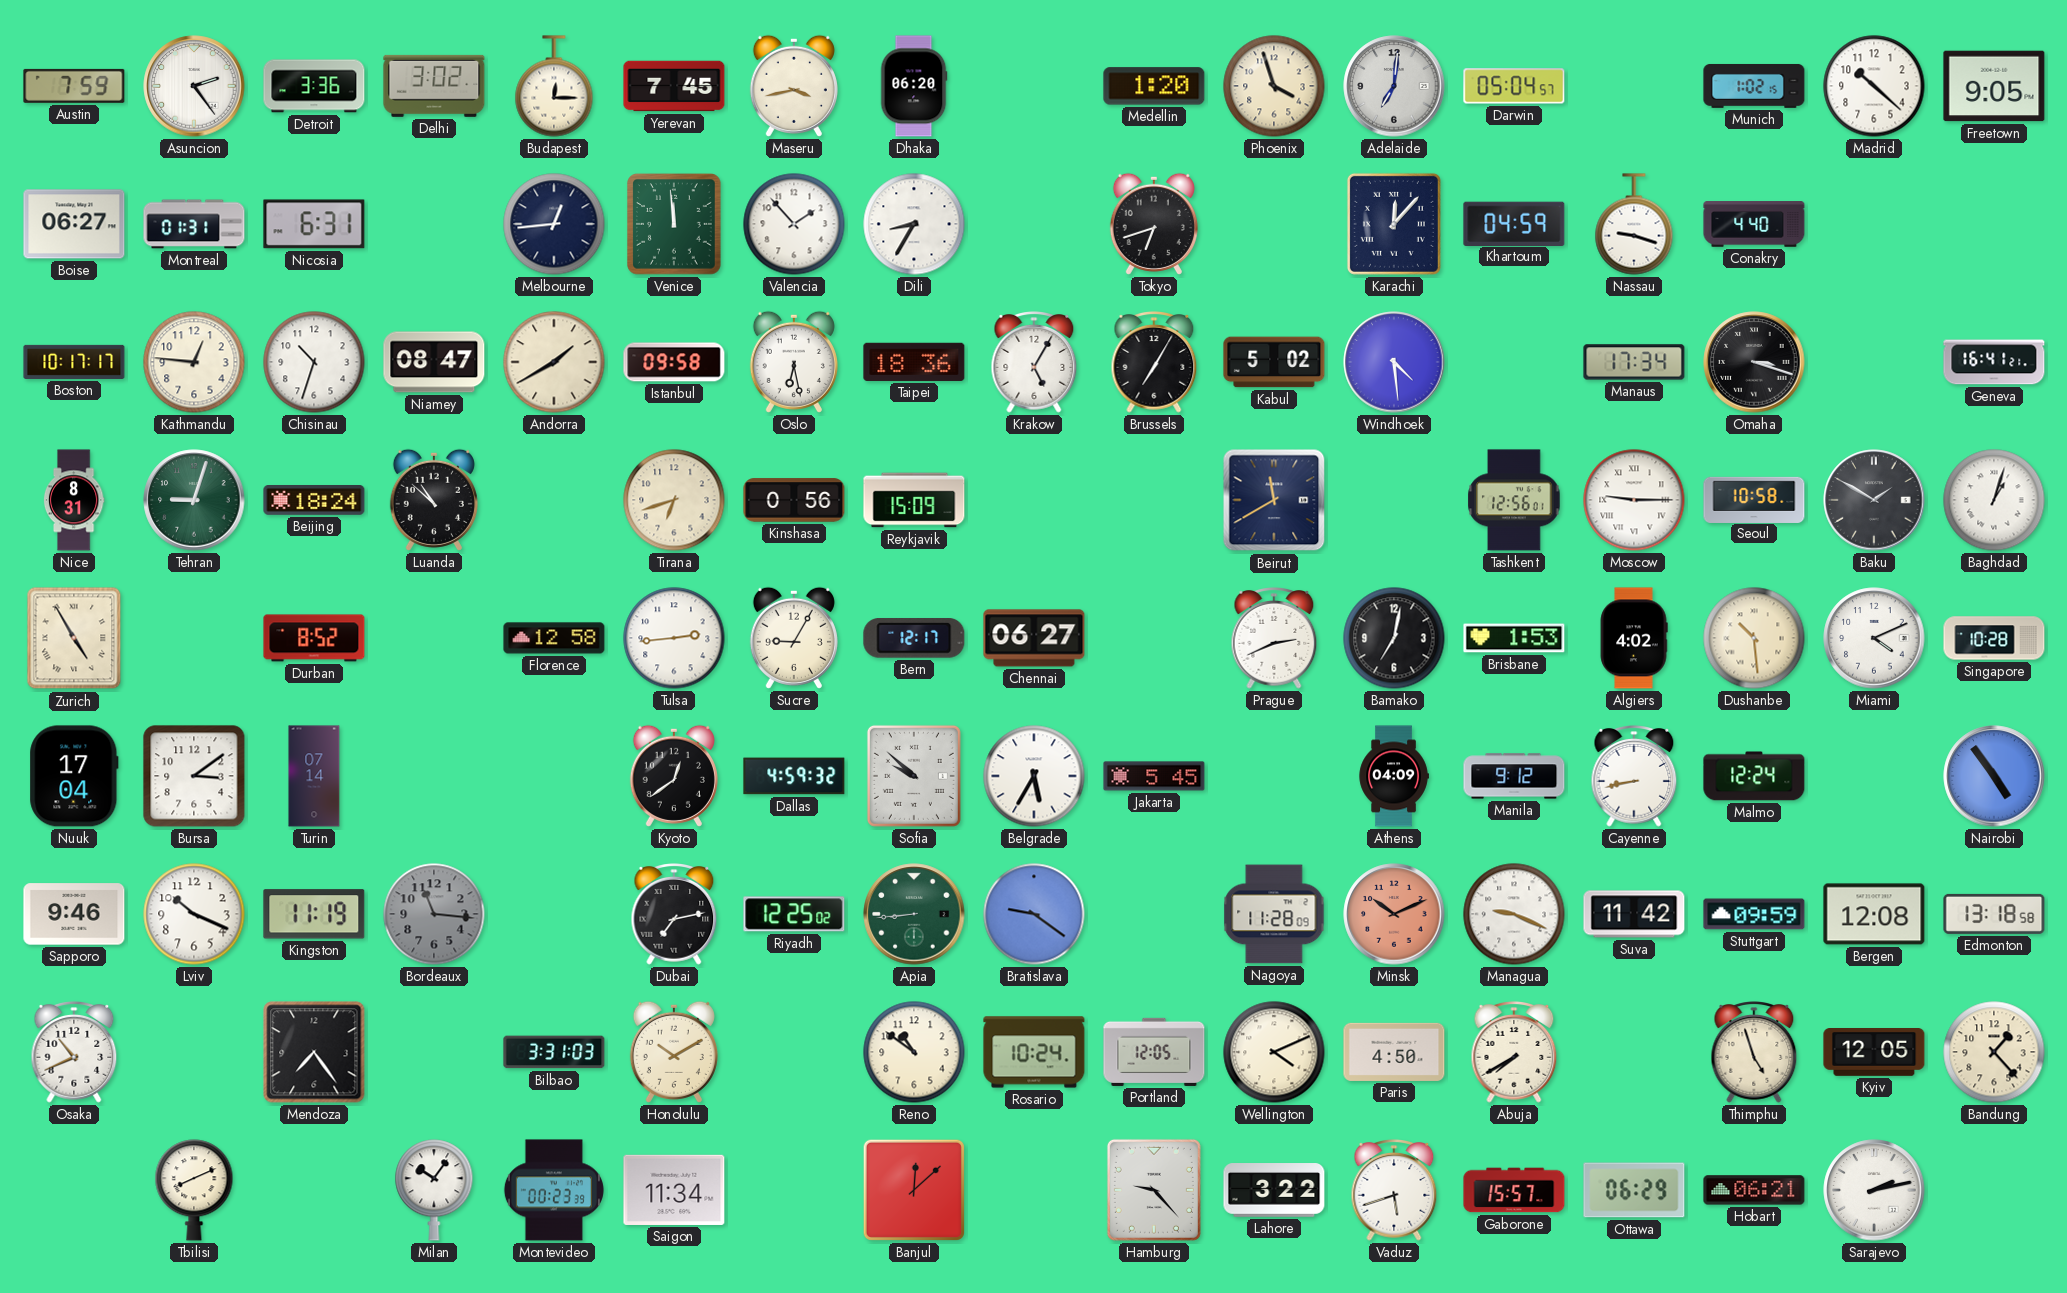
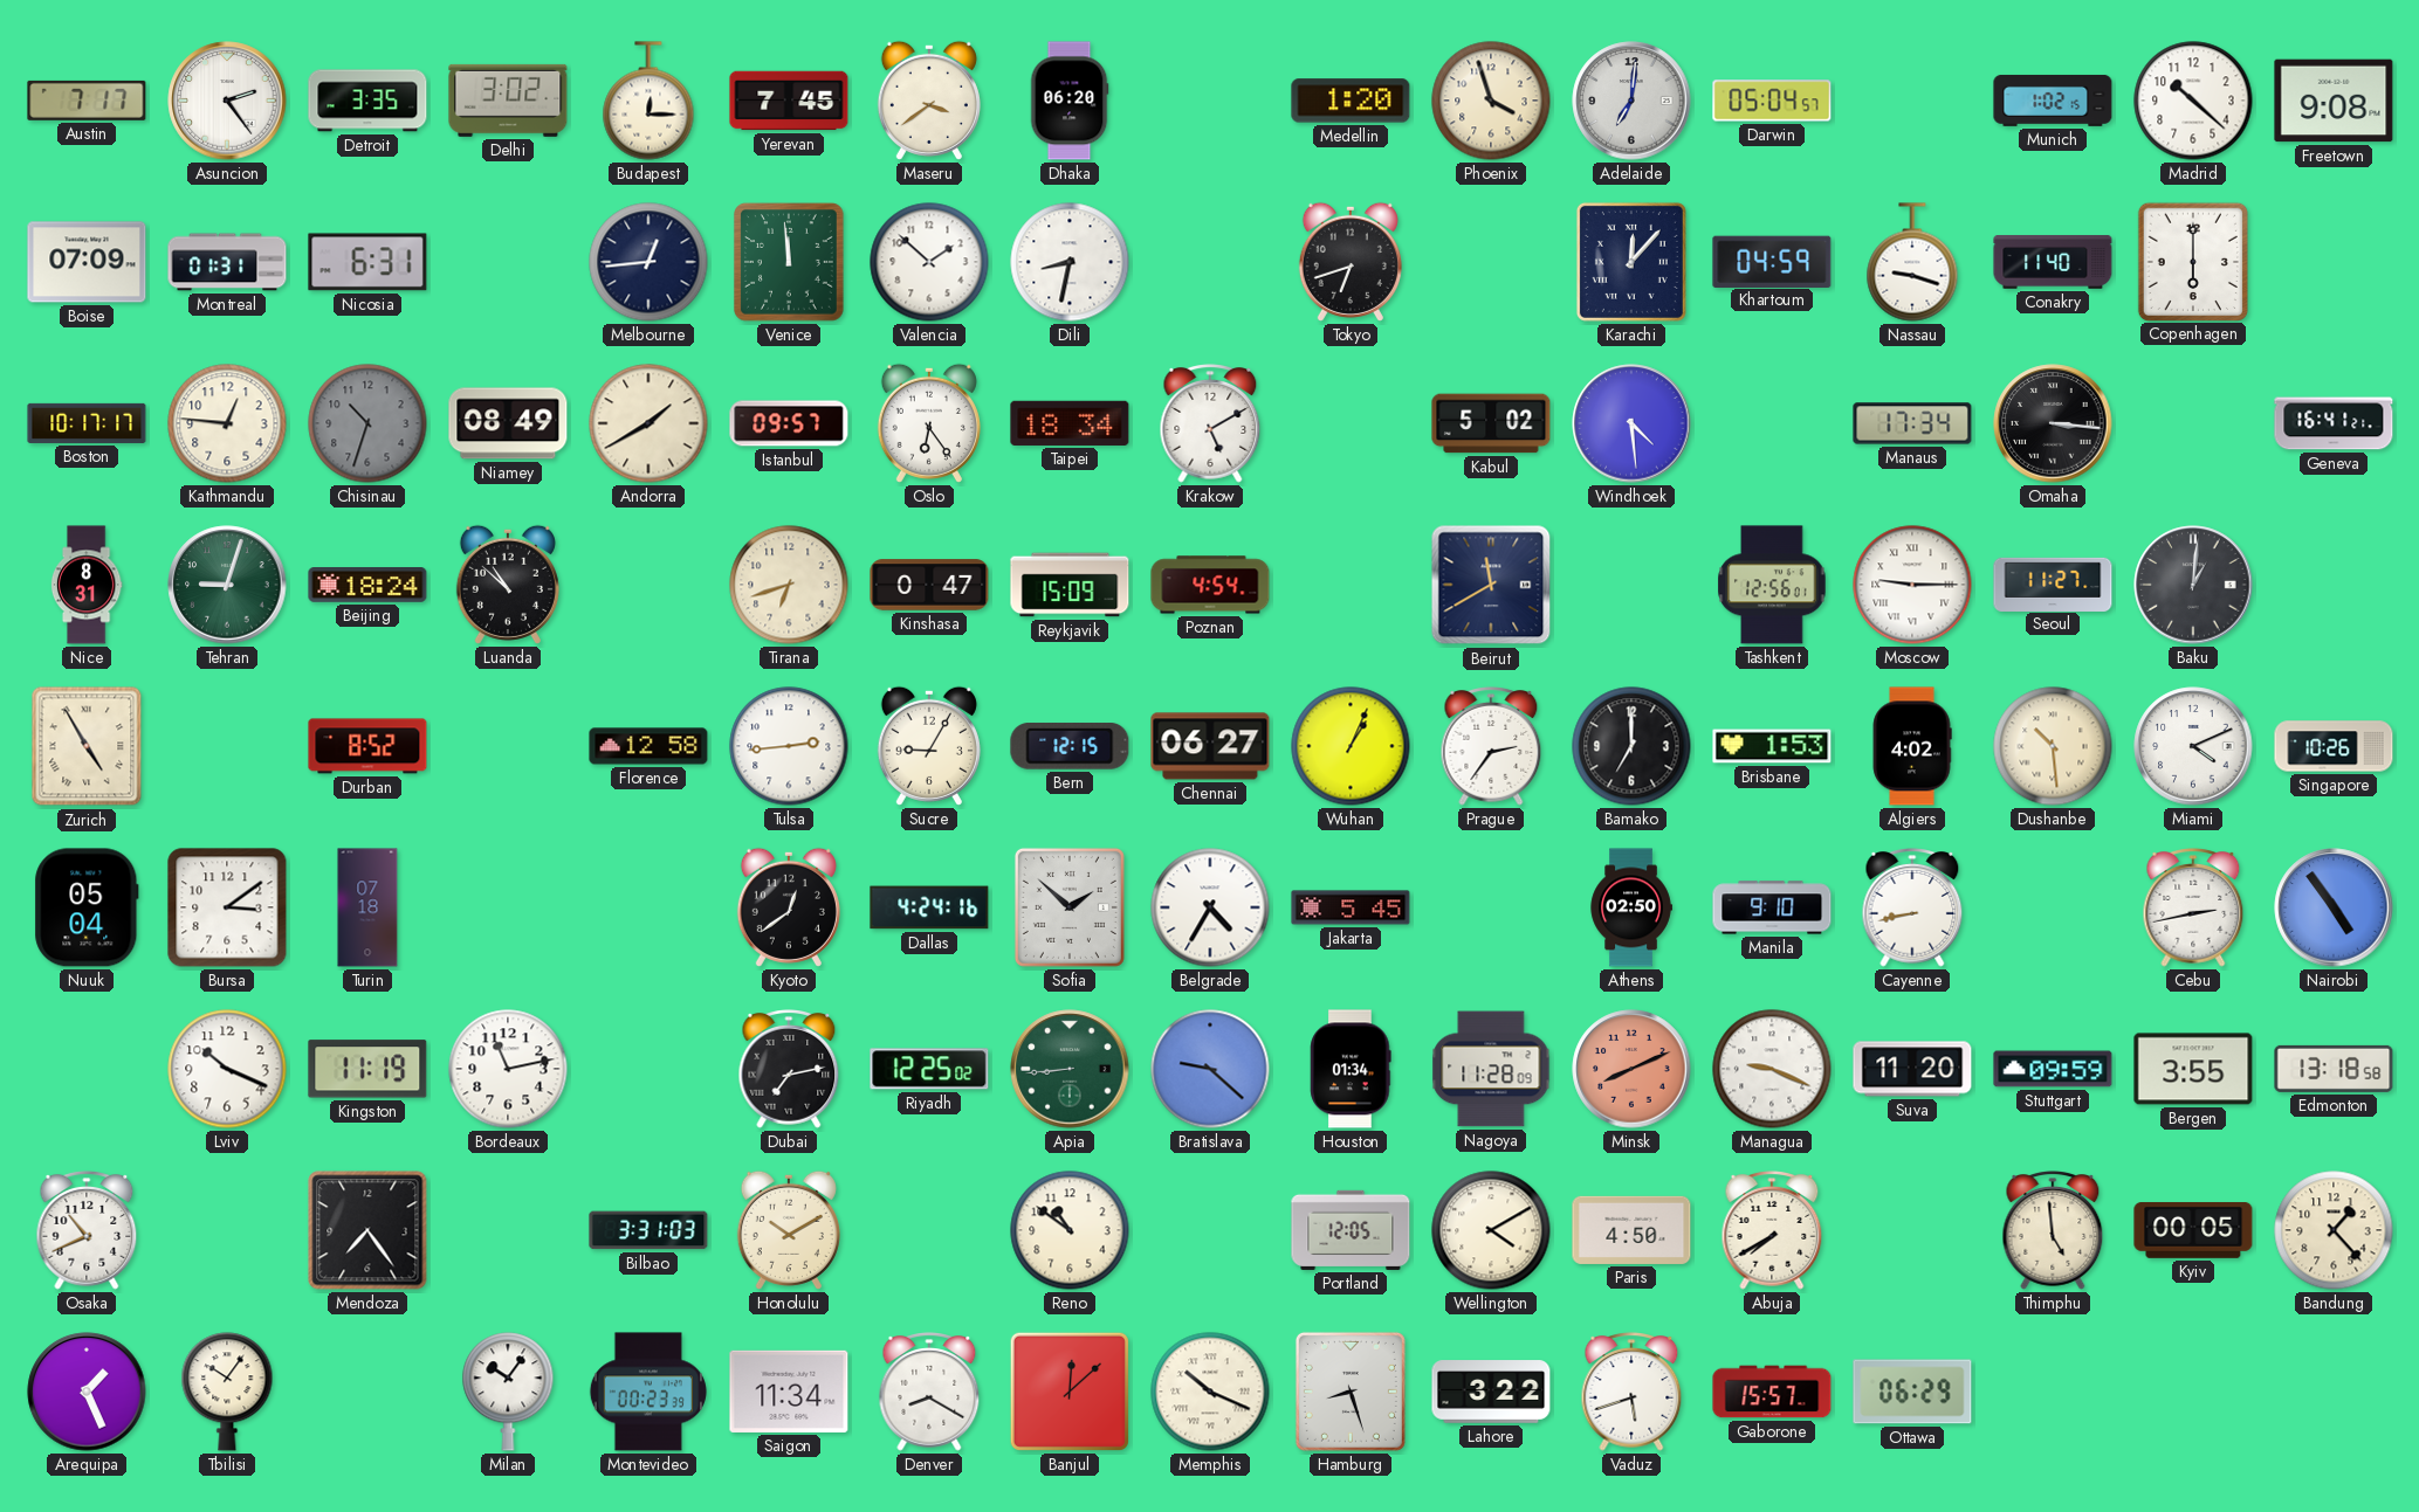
Austin: 7:59 -> 7:17
Detroit: 3:36 -> 3:35
Maseru: 3:43 -> 3:39
Freetown: 9:05 -> 9:08
Boise: 06:27 -> 07:09
Valencia: 1:53 -> 1:52
Dili: 8:35 -> 8:32
Conakry: 4:40 -> 11:40
Copenhagen: none -> 6:00
Chisinau dial: white -> grey
Niamey: 08:47 -> 08:49
Istanbul: 09:58 -> 09:57
Oslo: 6:28 -> 6:24
Taipei: 18:36 -> 18:34
Krakow: 5:05 -> 5:10
Brussels: 7:05 -> none
Omaha: 3:18 -> 3:16
Kinshasa: 0:56 -> 0:47
Poznan: none -> 4:54
Seoul: 10:58 -> 11:27
Baku: 1:50 -> 1:01
Baghdad: 1:03 -> none
Bern: 12:17 -> 12:15
Wuhan: none -> 1:04
Prague: 2:41 -> 2:36
Bamako: 7:02 -> 7:00
Singapore: 10:28 -> 10:26
Nuuk: 17:04 -> 05:04
Turin: 07:14 -> 07:18
Dallas: 4:59 -> 4:24
Sofia: 9:52 -> 1:52
Belgrade: 5:35 -> 4:35
Athens: 04:09 -> 02:50
Manila: 9:12 -> 9:10
Malmo: 12:24 -> none
Cebu: none -> 2:43
Sapporo: 9:46 -> none
Bordeaux: 11:16 -> 11:13
Bordeaux dial: grey -> white
Bratislava: 9:21 -> 9:22
Houston: none -> 01:34
Minsk: 10:11 -> 8:11
Suva: 11:42 -> 11:20
Bergen: 12:08 -> 3:55
Rosario: 10:24 -> none
Wellington: 4:11 -> 4:10
Thimphu: 4:57 -> 4:59
Kyiv: 12:05 -> 00:05
Arequipa: none -> 1:26
Tbilisi: 8:11 -> 10:06
Denver: none -> 8:20
Memphis: none -> 10:19
Hamburg: 9:23 -> 8:27
Hobart: 06:21 -> none
Sarajevo: 2:13 -> none
